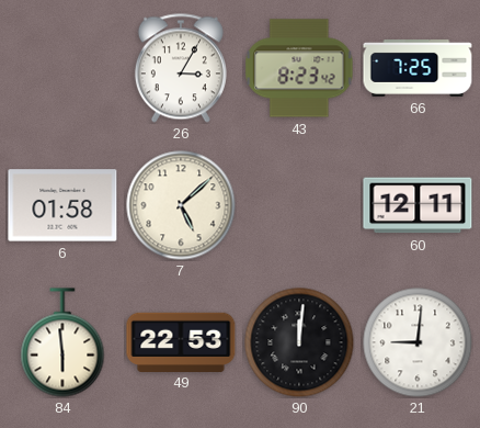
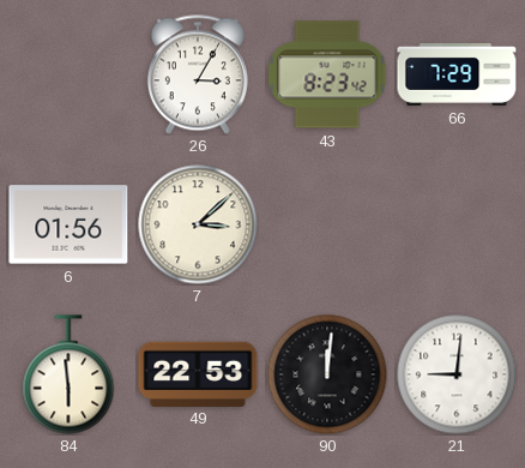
66: 7:25 -> 7:29
6: 01:58 -> 01:56
7: 5:08 -> 3:08
60: 12:11 -> none
